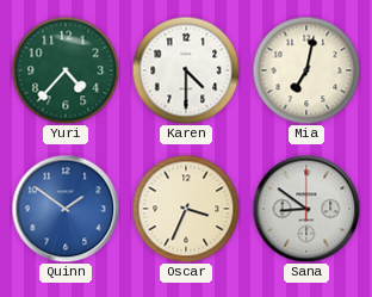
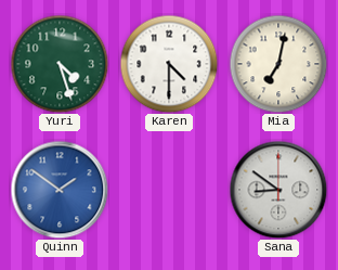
Yuri: 4:37 -> 4:27
Oscar: 3:34 -> none
